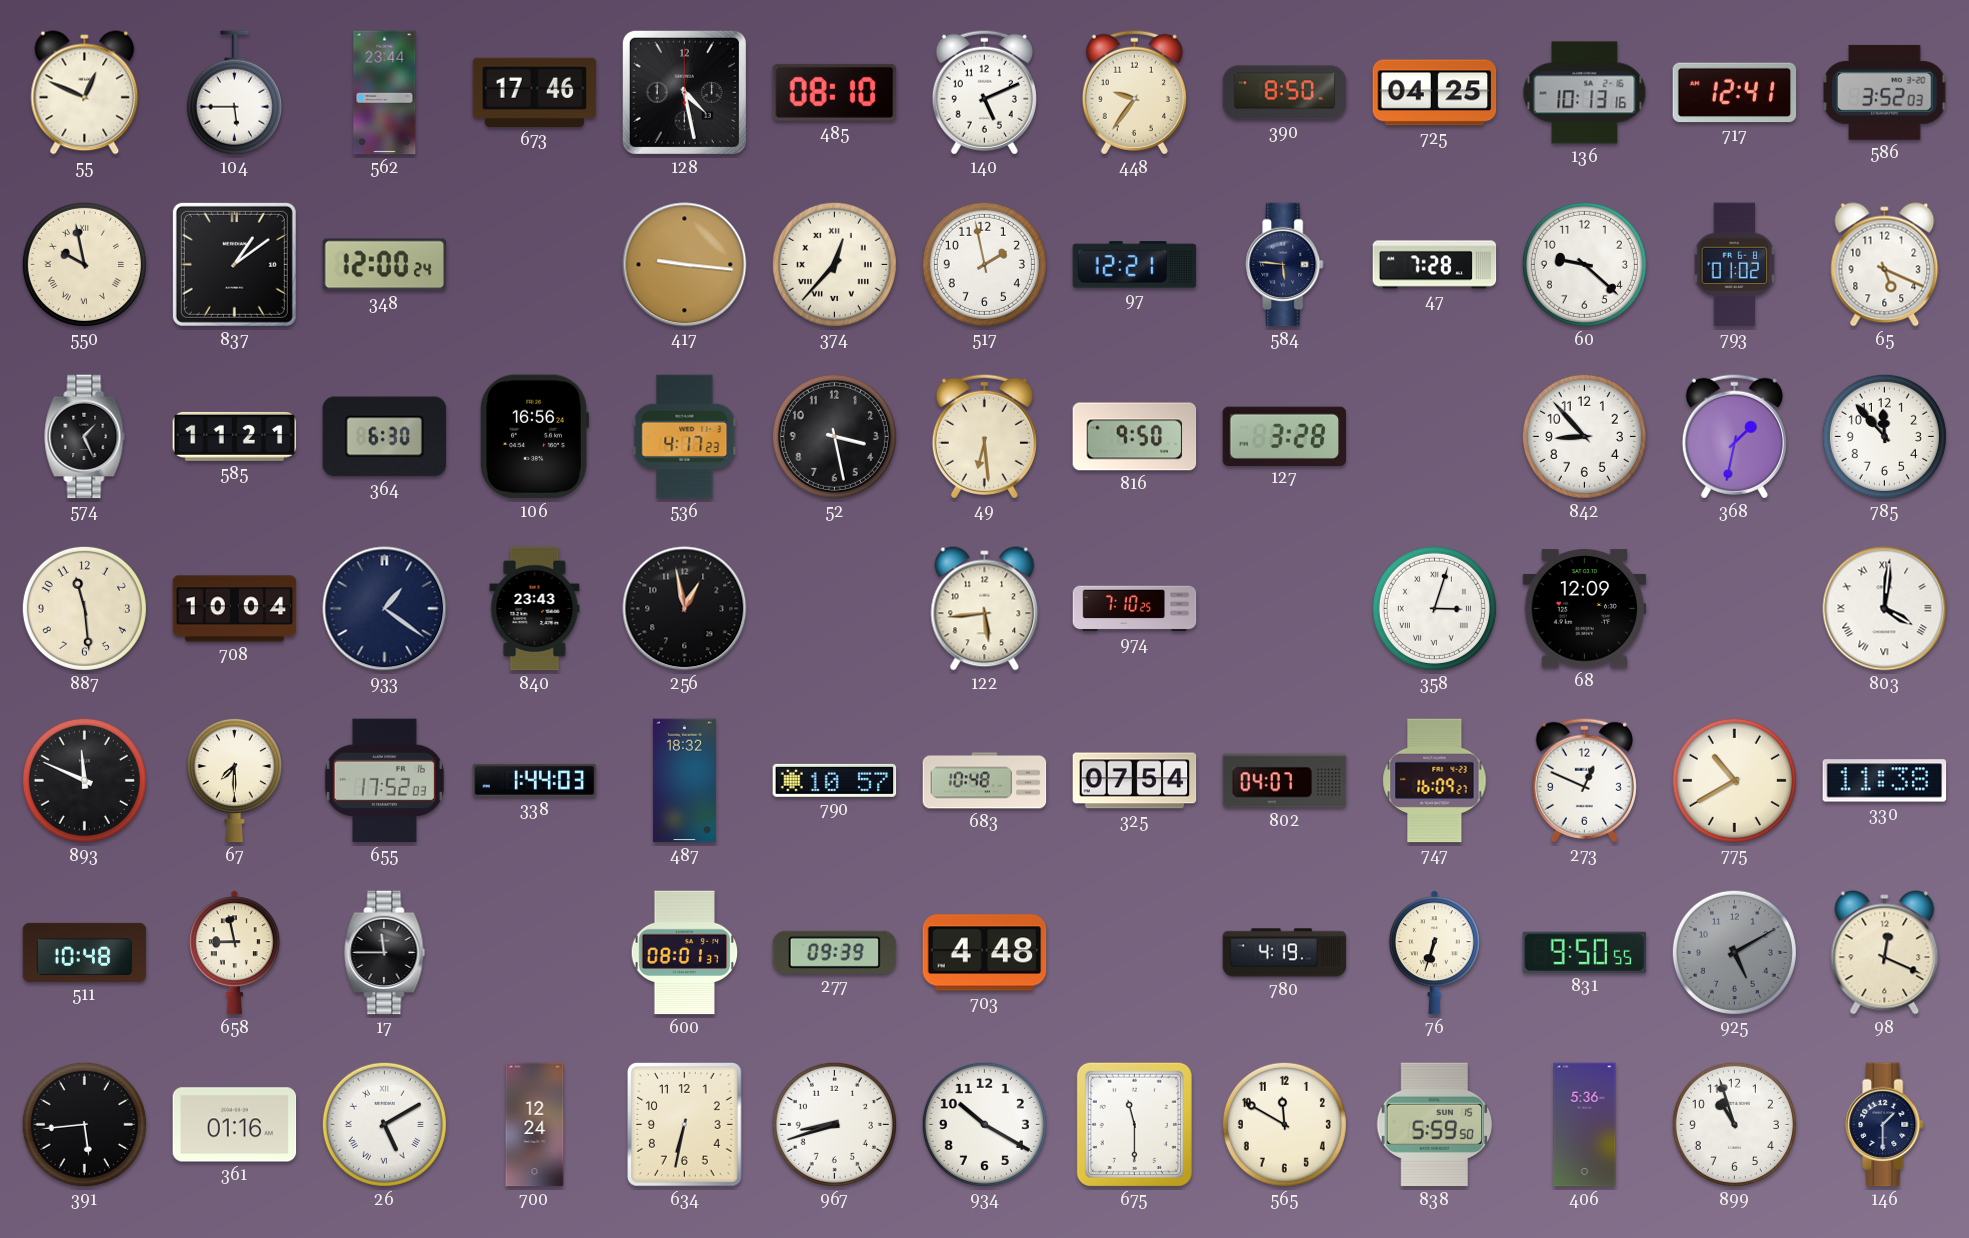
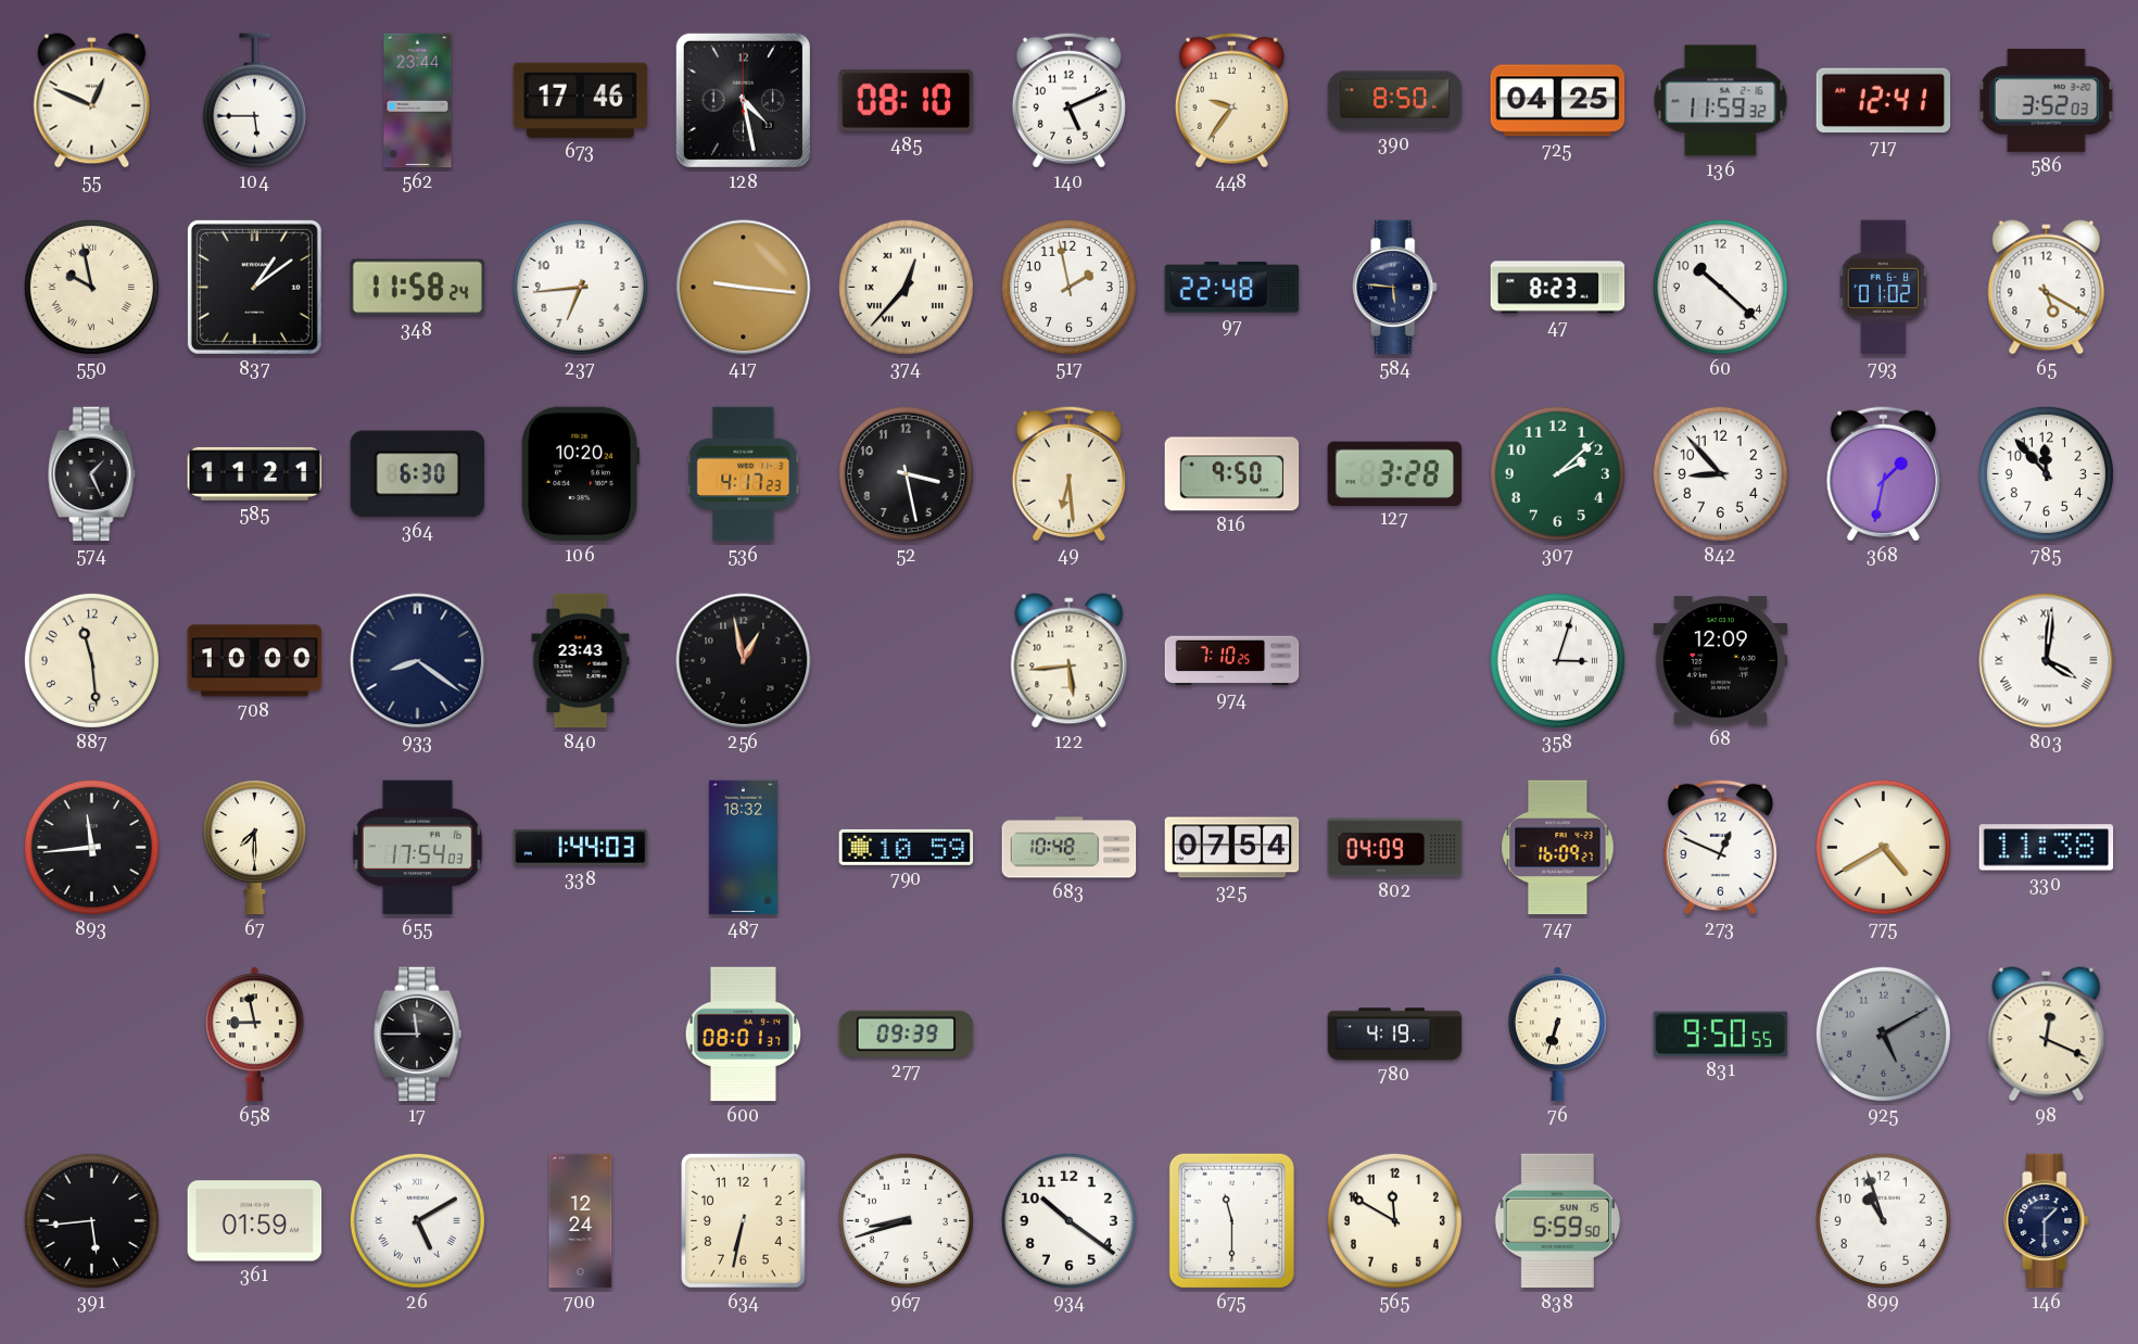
136: 10:13 -> 11:59
348: 12:00 -> 11:58
237: none -> 6:44
97: 12:21 -> 22:48
47: 7:28 -> 8:23
60: 9:22 -> 10:22
65: 5:19 -> 5:20
106: 16:56 -> 10:20
307: none -> 2:08
708: 10:04 -> 10:00
933: 1:21 -> 8:21
893: 11:49 -> 11:44
655: 17:52 -> 17:54
790: 10:57 -> 10:59
802: 04:07 -> 04:09
775: 10:40 -> 4:40
511: 10:48 -> none
703: 4:48 -> none
361: 01:16 -> 01:59
934: 10:20 -> 10:21
406: 5:36 -> none
